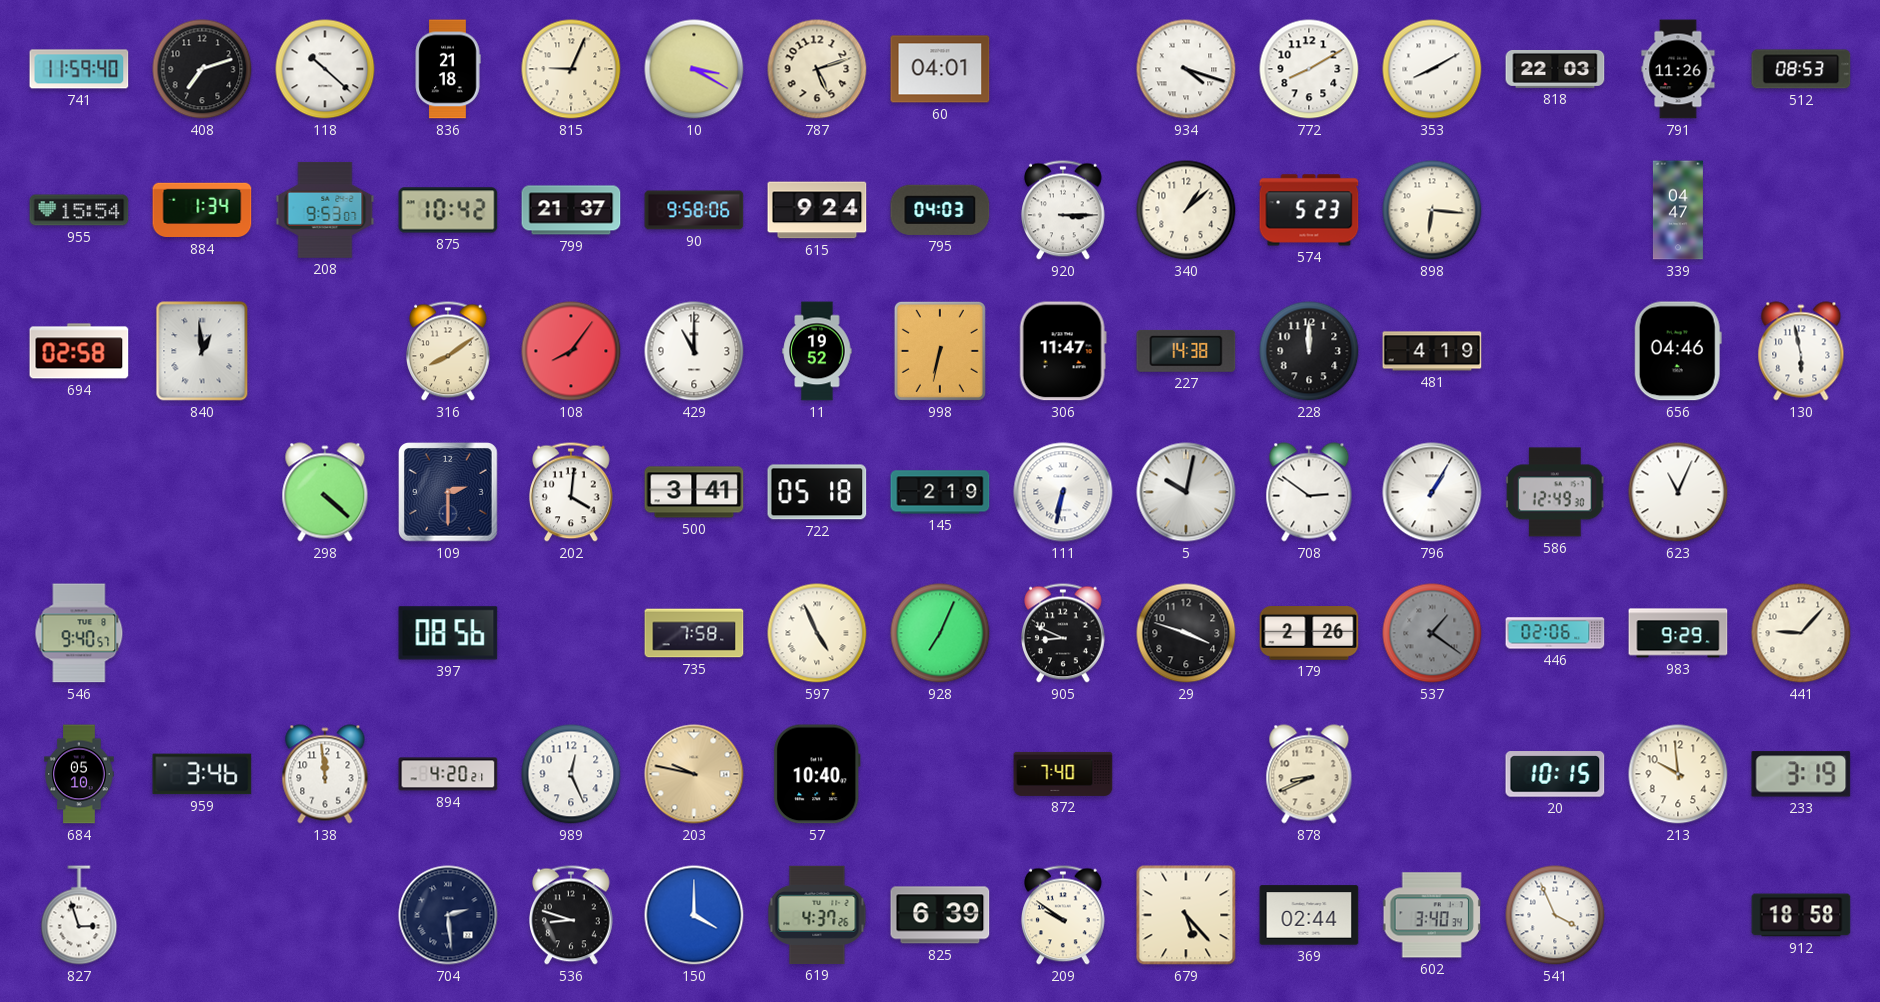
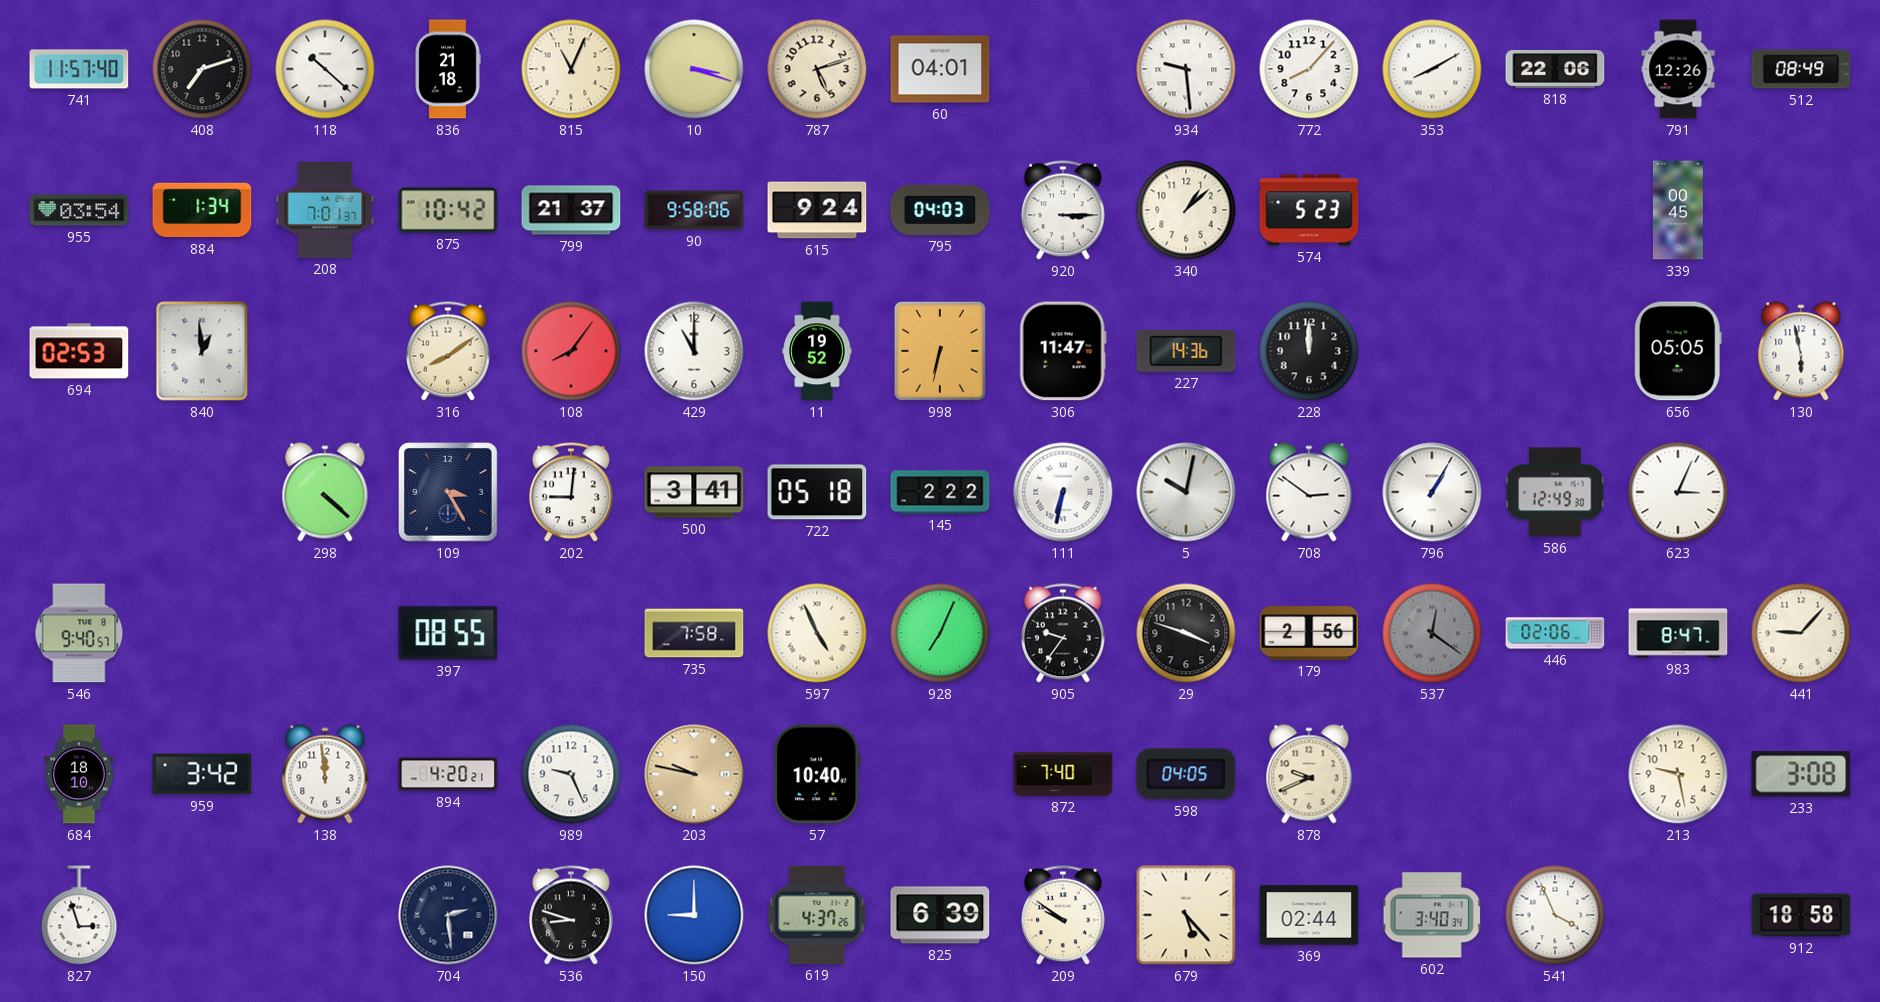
741: 11:59 -> 11:57
815: 9:04 -> 11:04
10: 3:20 -> 3:18
934: 4:18 -> 9:29
772: 8:10 -> 8:07
818: 22:03 -> 22:06
791: 11:26 -> 12:26
512: 08:53 -> 08:49
955: 15:54 -> 03:54
208: 9:53 -> 7:01
898: 6:16 -> none
339: 04:47 -> 00:45
694: 02:58 -> 02:53
227: 14:38 -> 14:36
481: 4:19 -> none
656: 04:46 -> 05:05
109: 2:30 -> 3:25
202: 4:01 -> 9:01
145: 2:19 -> 2:22
623: 11:04 -> 3:04
397: 08:56 -> 08:55
905: 8:49 -> 9:36
179: 2:26 -> 2:56
537: 1:21 -> 12:21
983: 9:29 -> 8:47
684: 05:10 -> 18:10
959: 3:46 -> 3:42
989: 12:26 -> 9:26
598: none -> 04:05
878: 8:41 -> 9:41
20: 10:15 -> none
213: 9:59 -> 9:28
233: 3:19 -> 3:08
150: 4:00 -> 9:00
